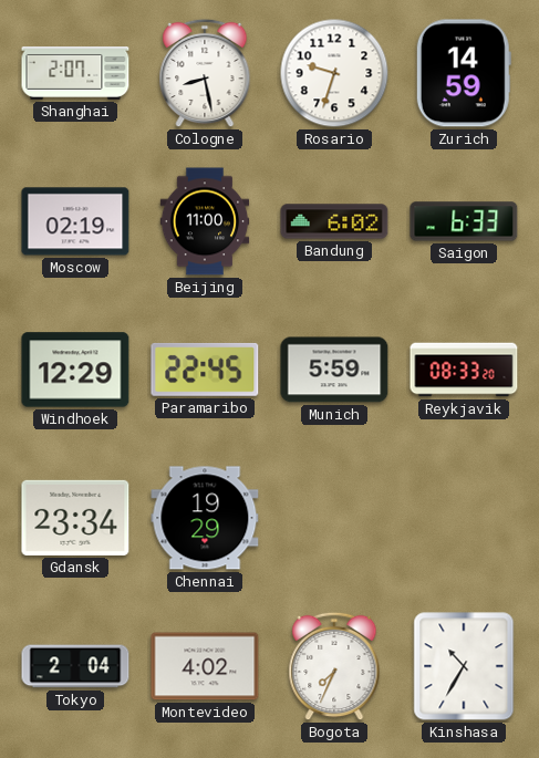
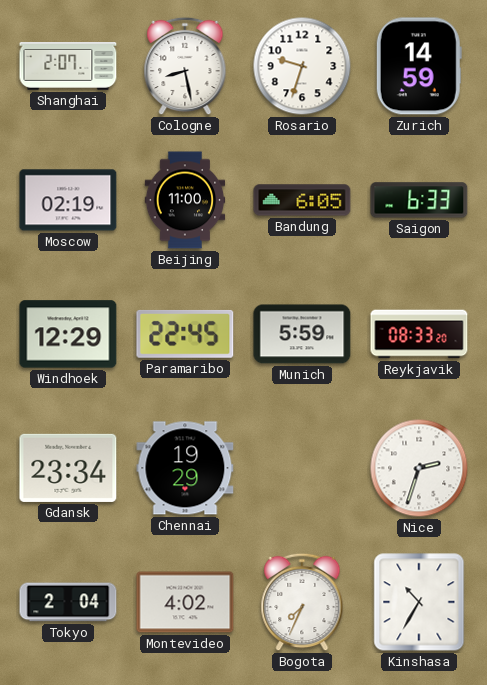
Bandung: 6:02 -> 6:05
Nice: none -> 2:33
